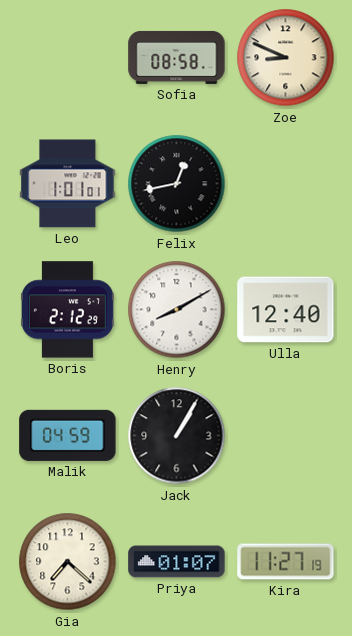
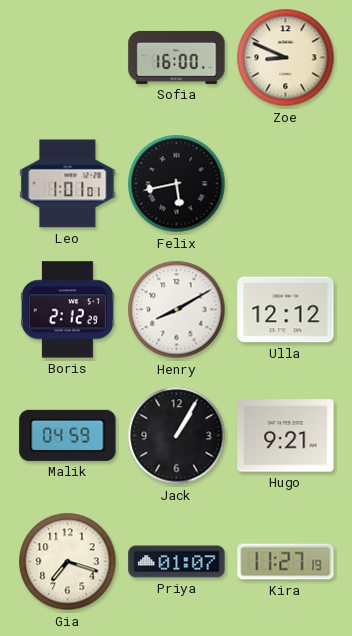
Sofia: 08:58 -> 16:00
Felix: 12:43 -> 5:43
Ulla: 12:40 -> 12:12
Hugo: none -> 9:21
Gia: 7:22 -> 7:18
